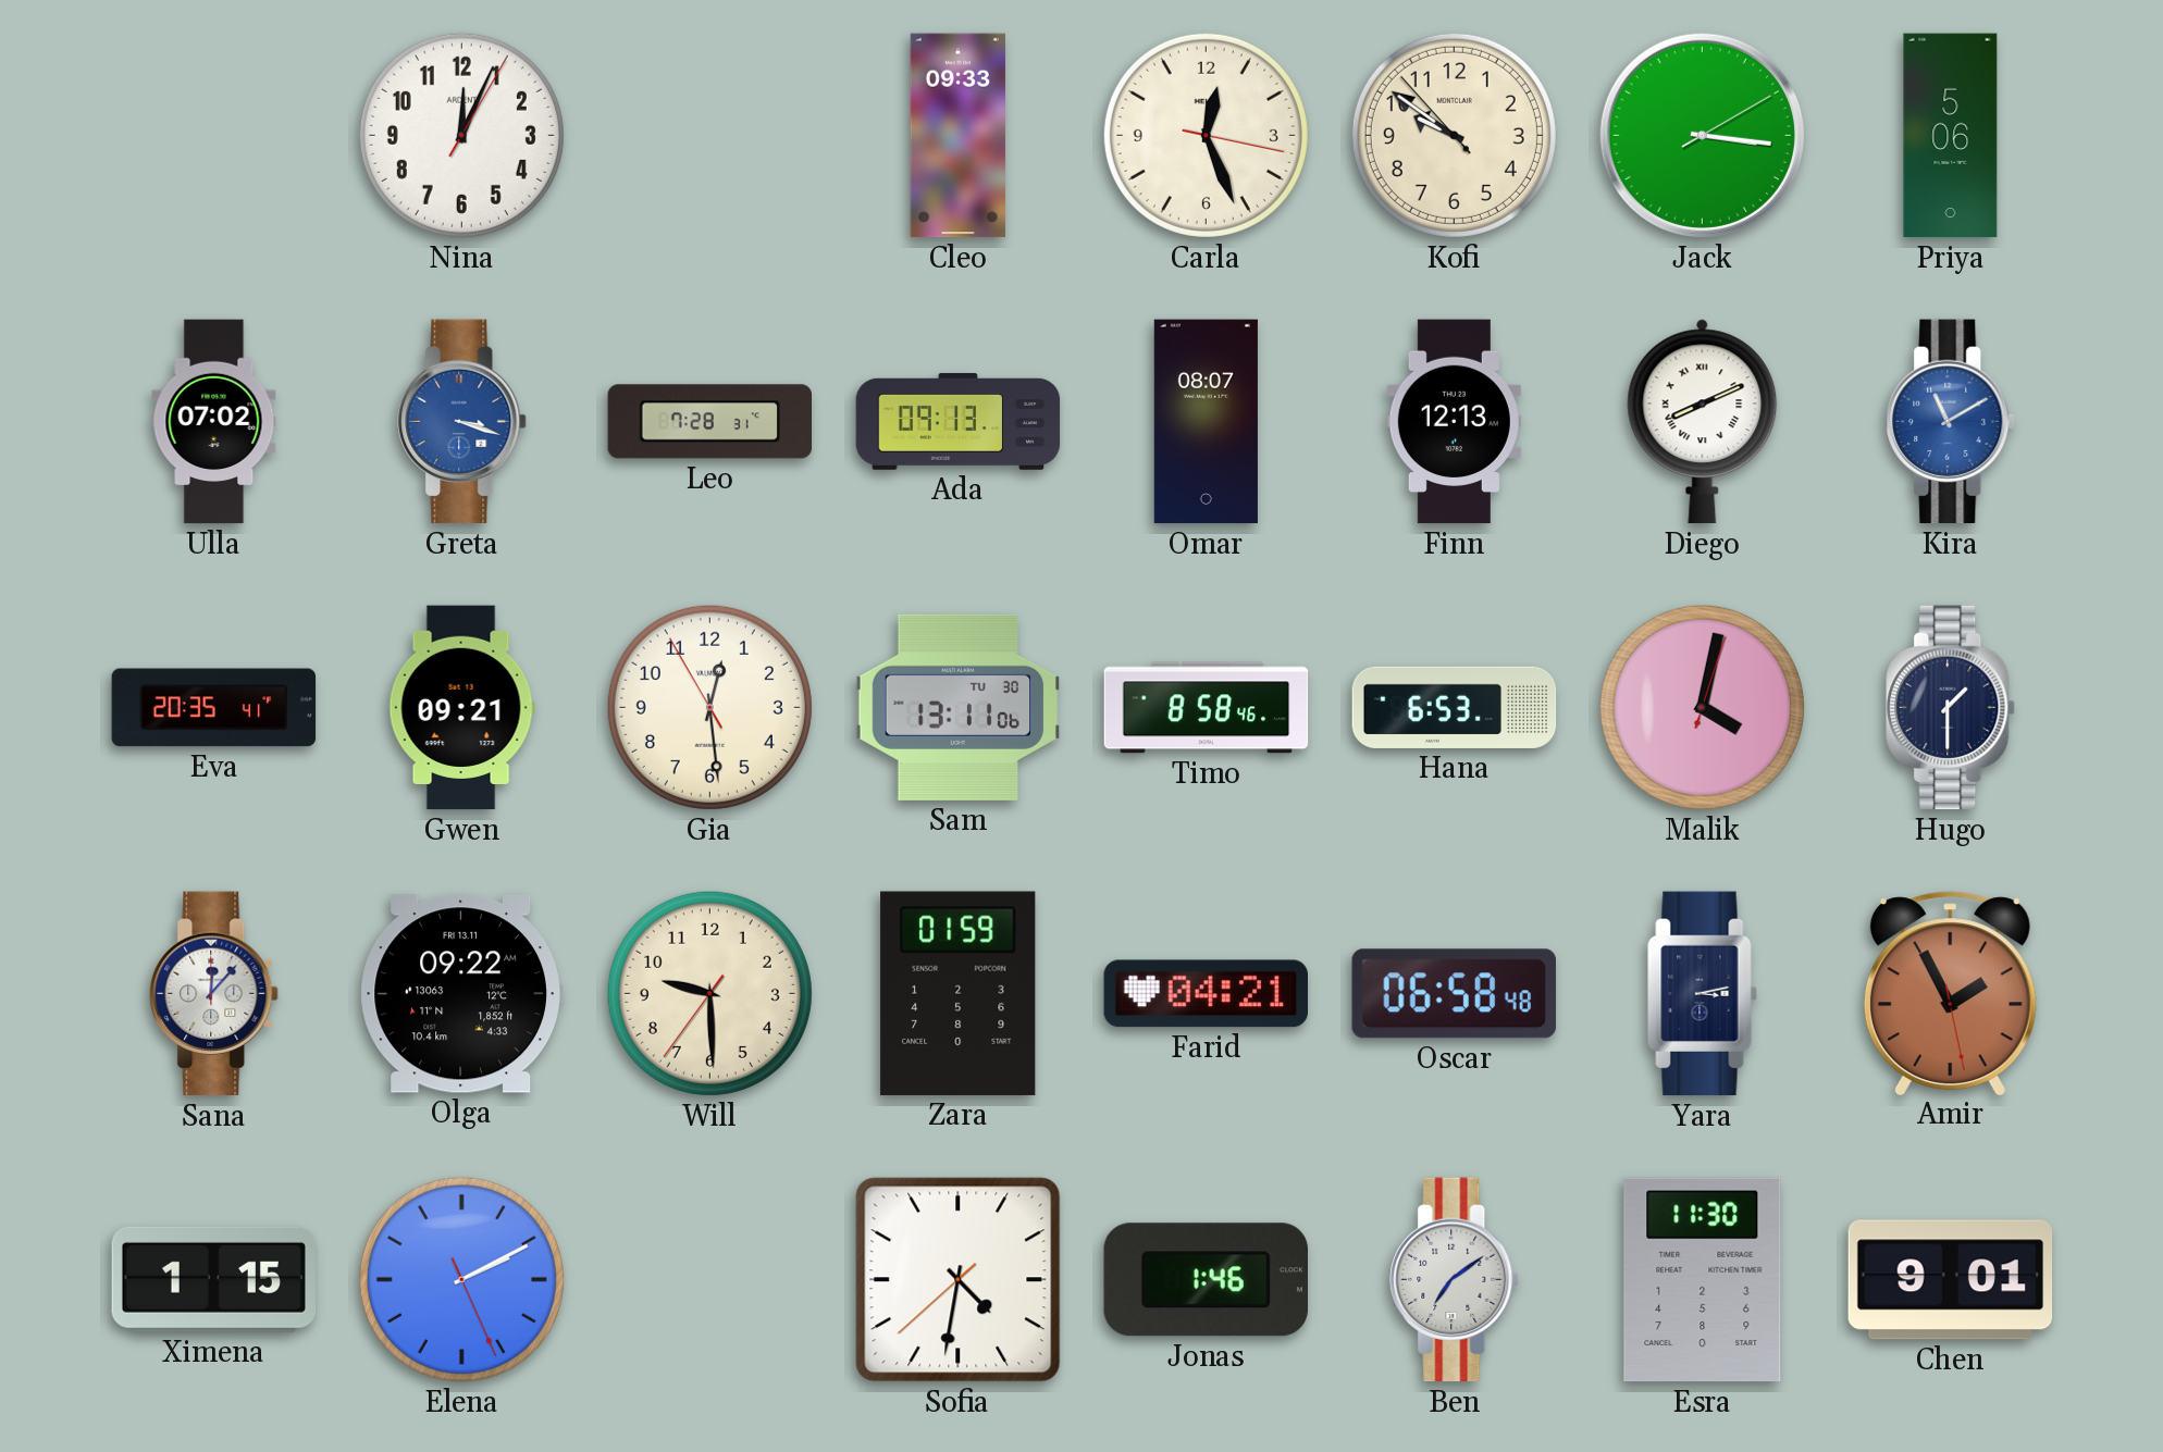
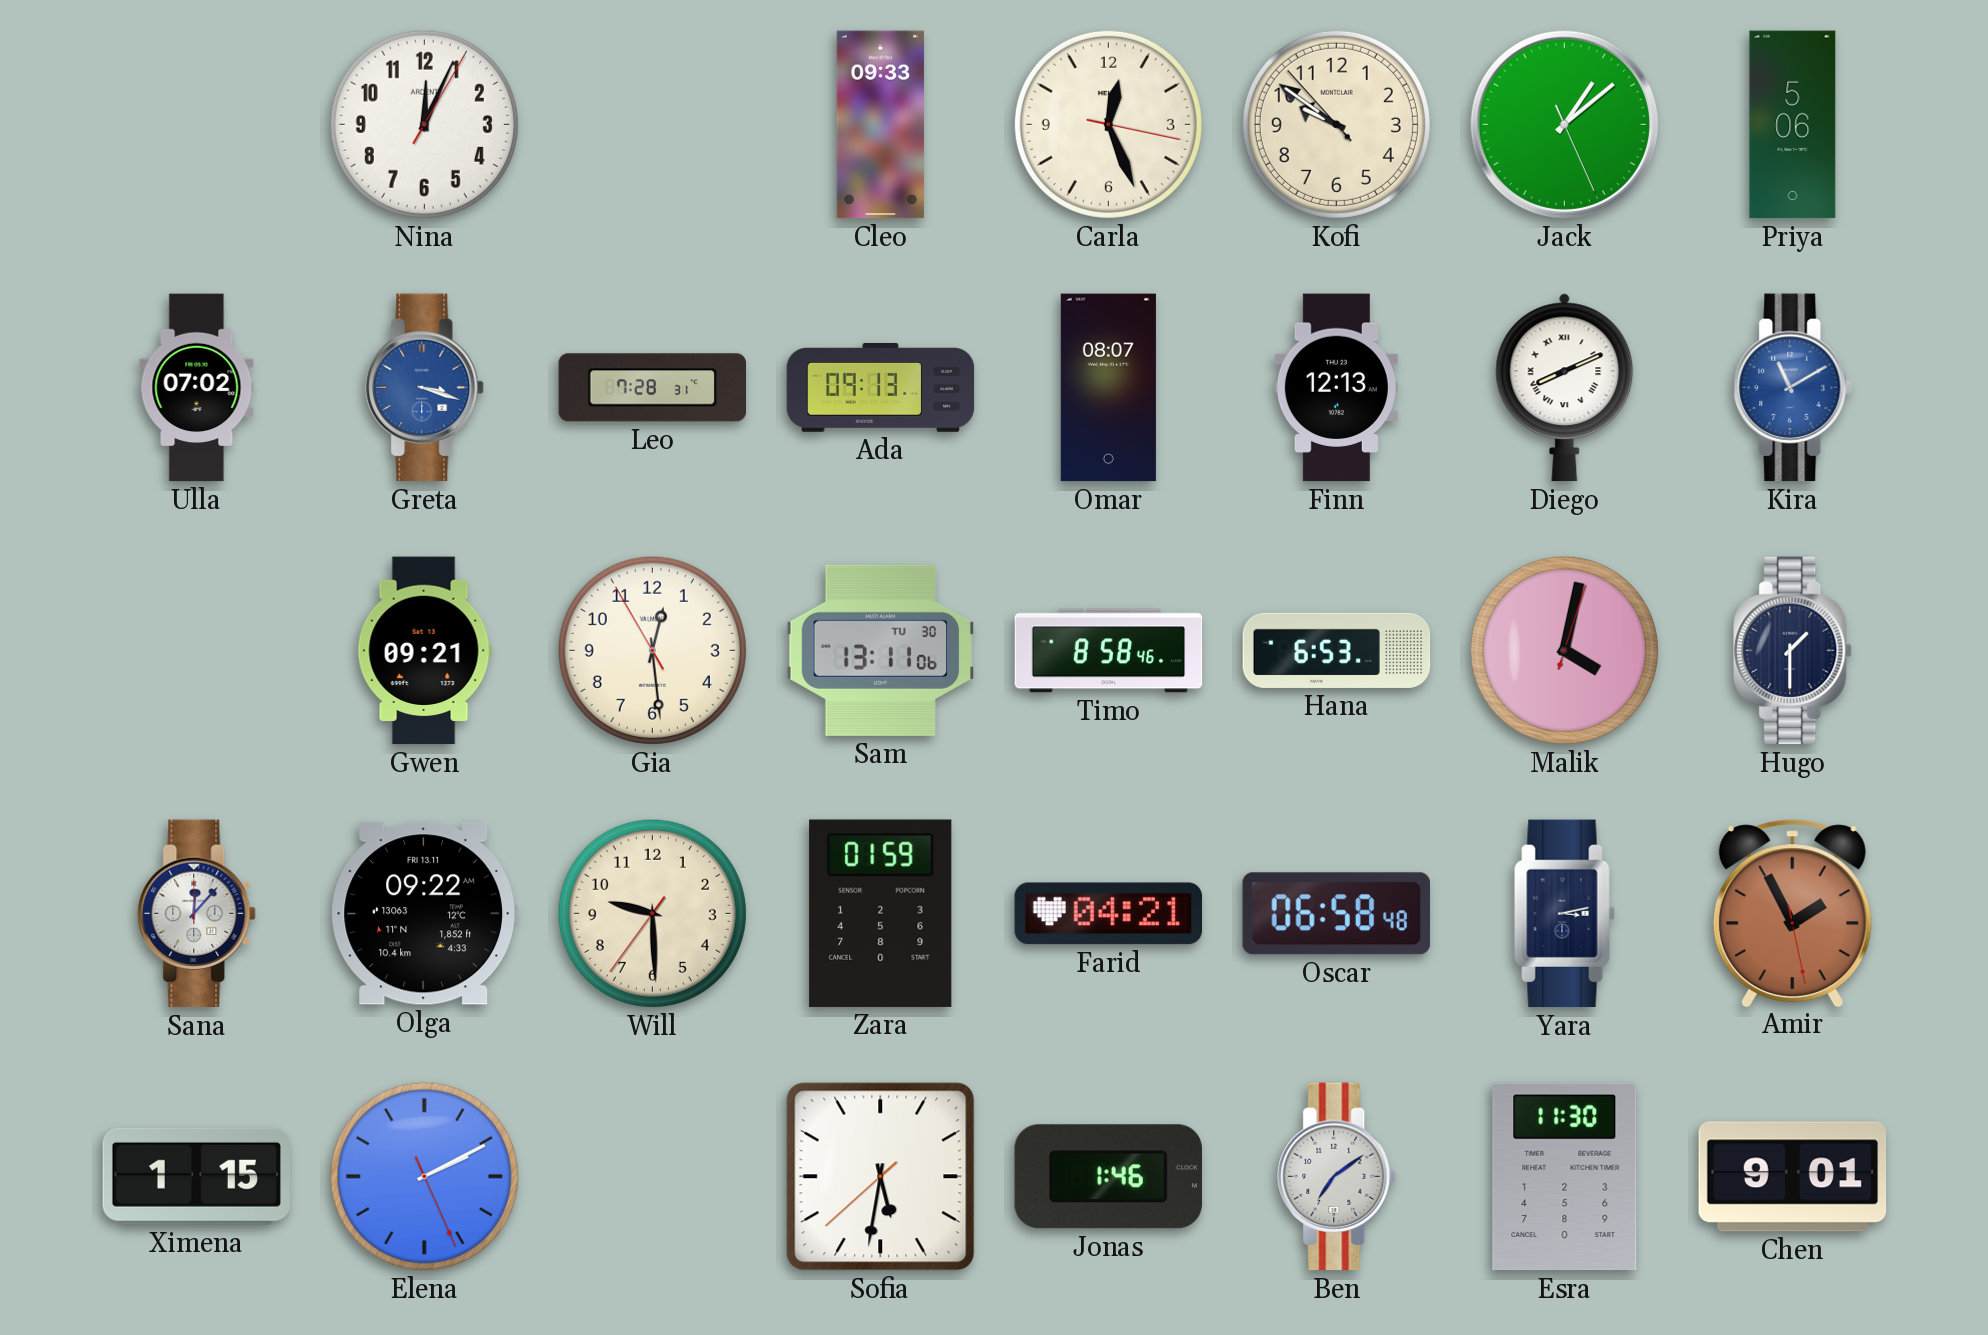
Jack: 3:16 -> 1:08
Eva: 20:35 -> none
Sofia: 4:31 -> 5:31
